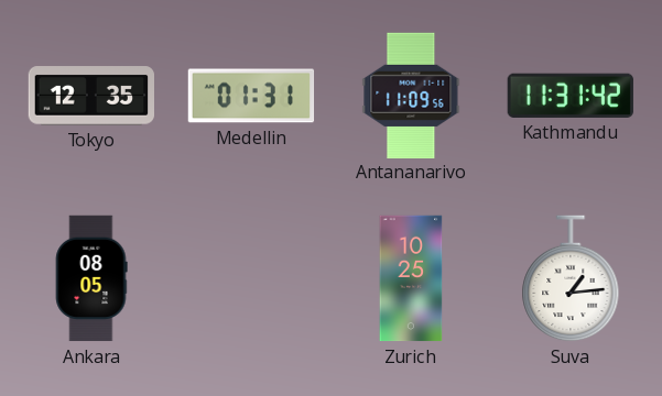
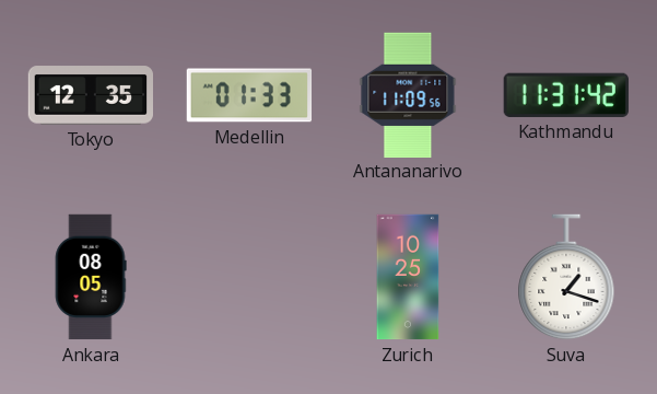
Medellin: 01:31 -> 01:33
Suva: 1:14 -> 1:18
